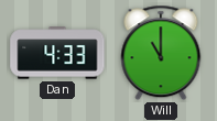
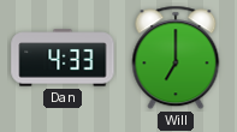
Will: 11:00 -> 7:00
